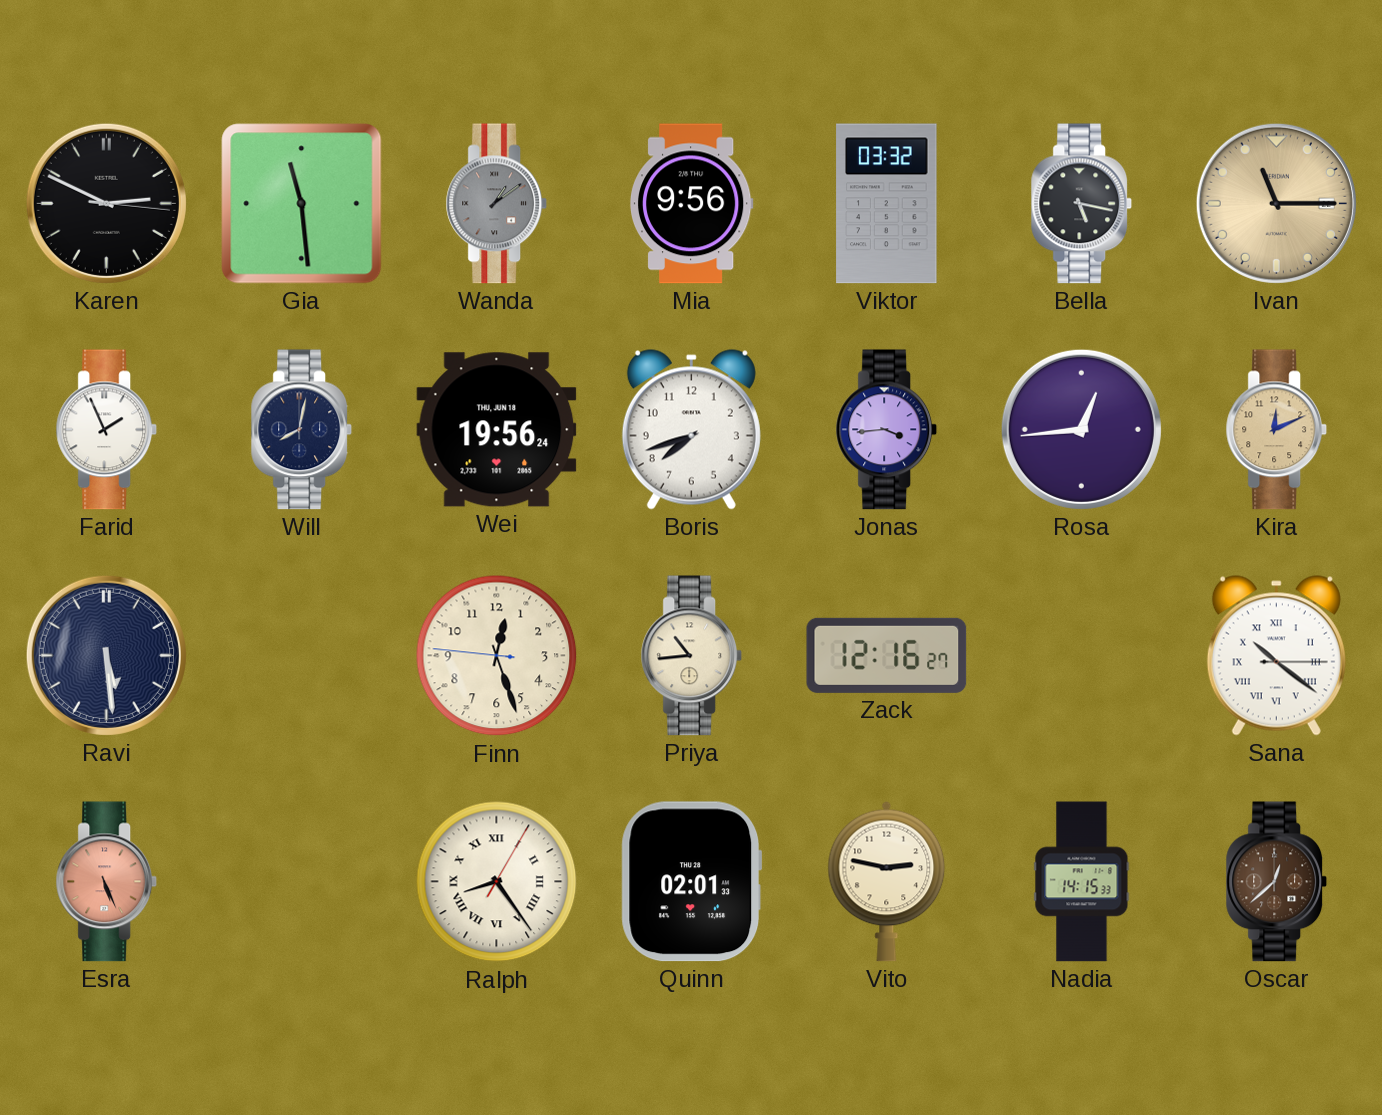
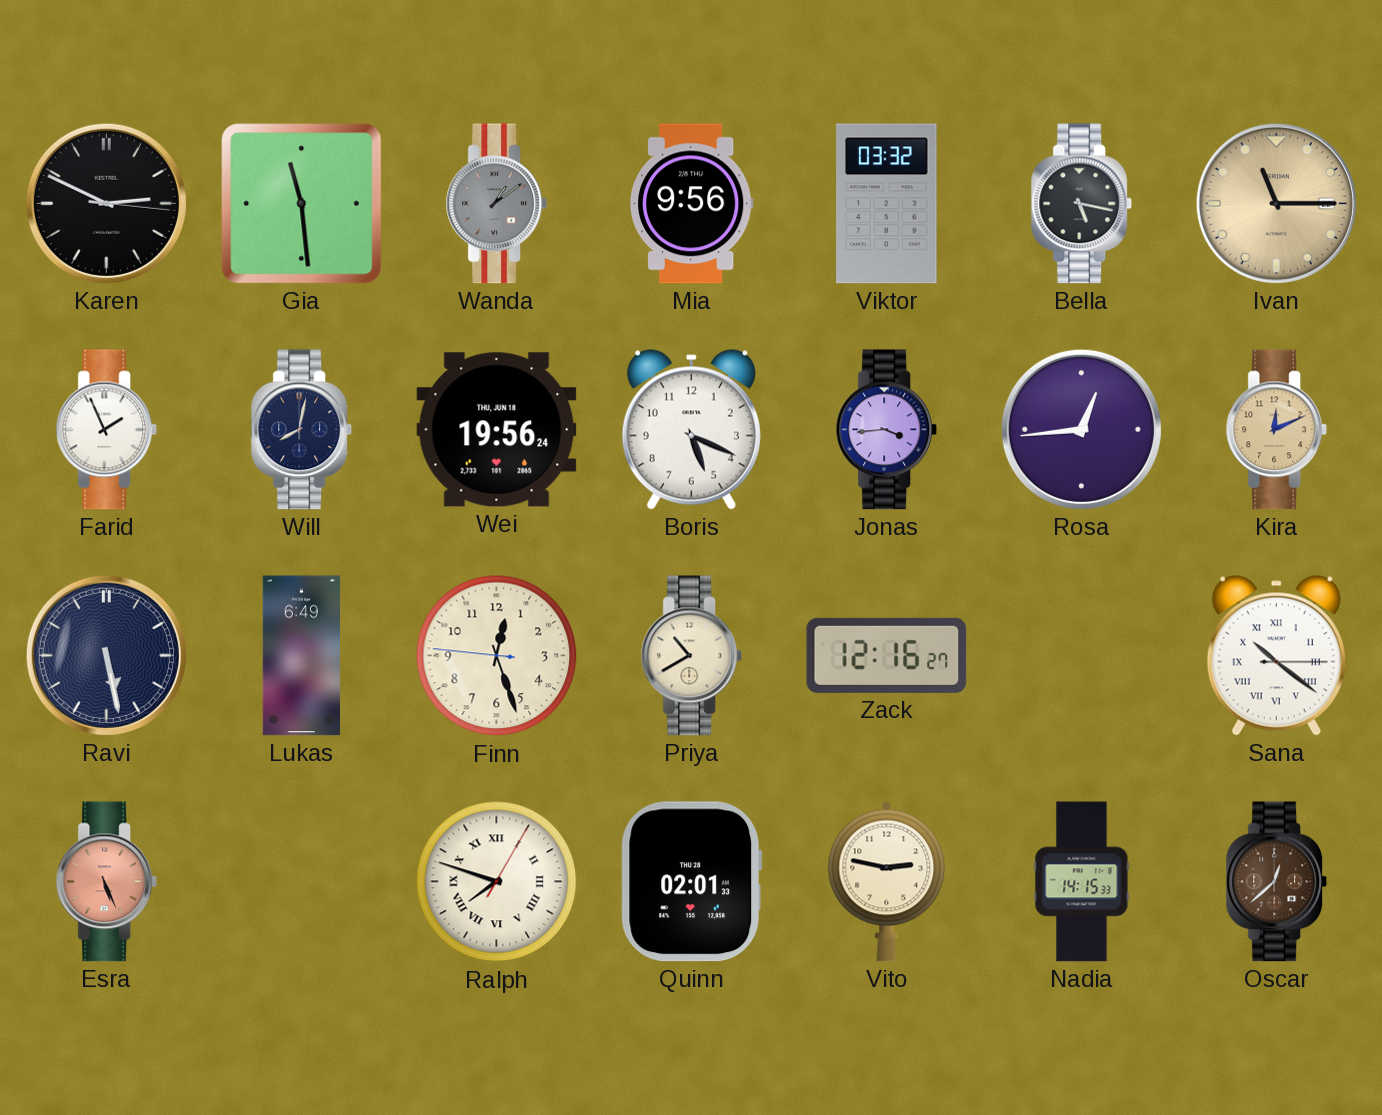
Boris: 7:42 -> 5:19
Ravi: 5:29 -> 5:28
Lukas: none -> 6:49
Priya: 10:44 -> 10:40
Ralph: 8:24 -> 7:48
